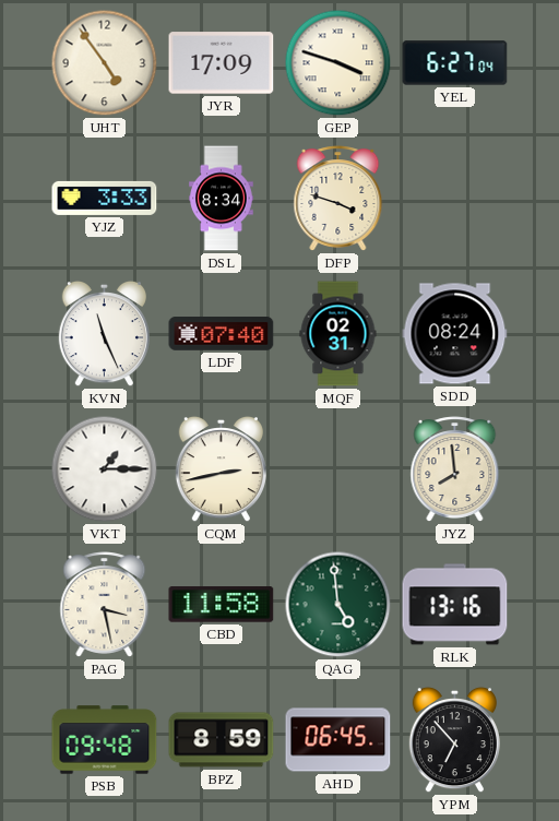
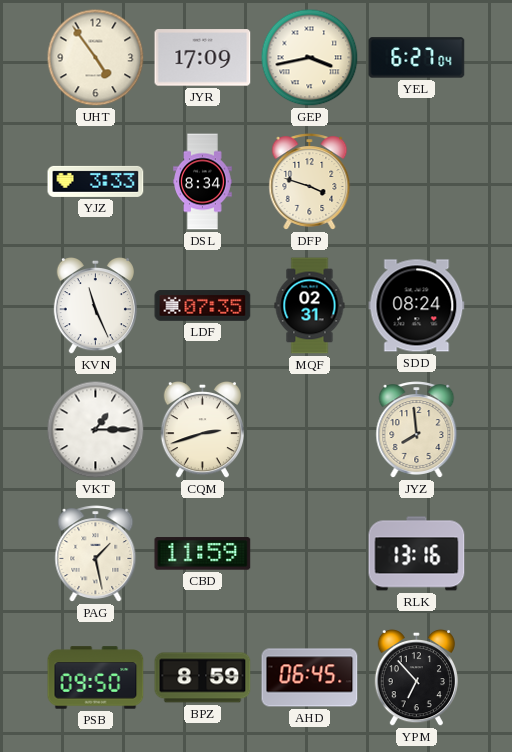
GEP: 3:48 -> 3:43
LDF: 07:40 -> 07:35
CQM: 2:43 -> 2:42
PAG: 3:28 -> 1:28
CBD: 11:58 -> 11:59
QAG: 4:59 -> none
PSB: 09:48 -> 09:50
